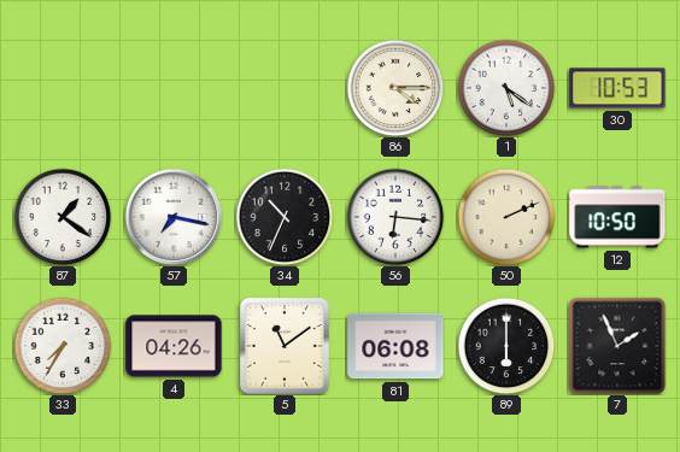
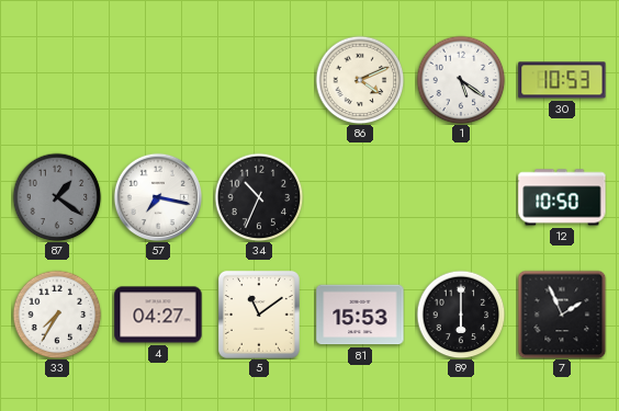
86: 4:15 -> 4:11
87 dial: white -> grey
56: 6:16 -> none
50: 2:11 -> none
4: 04:26 -> 04:27
81: 06:08 -> 15:53
